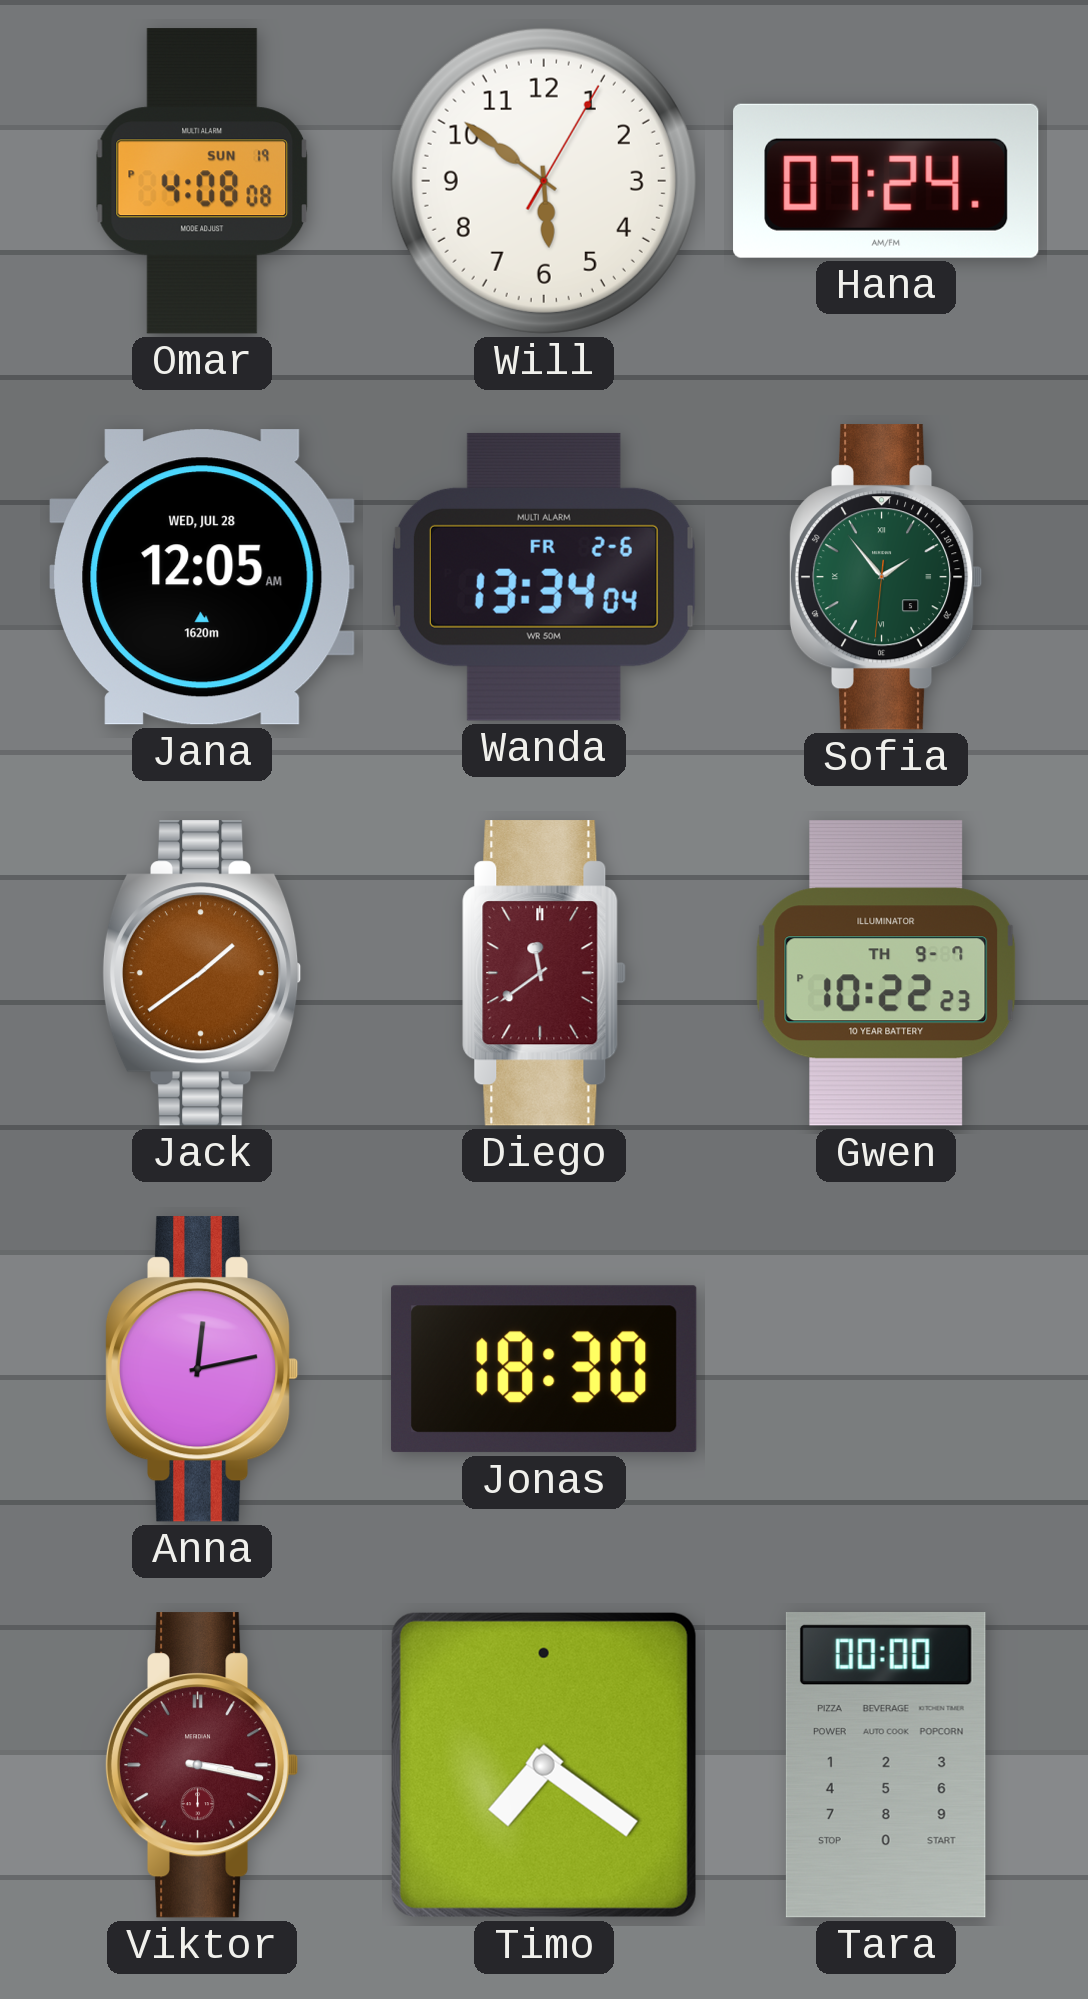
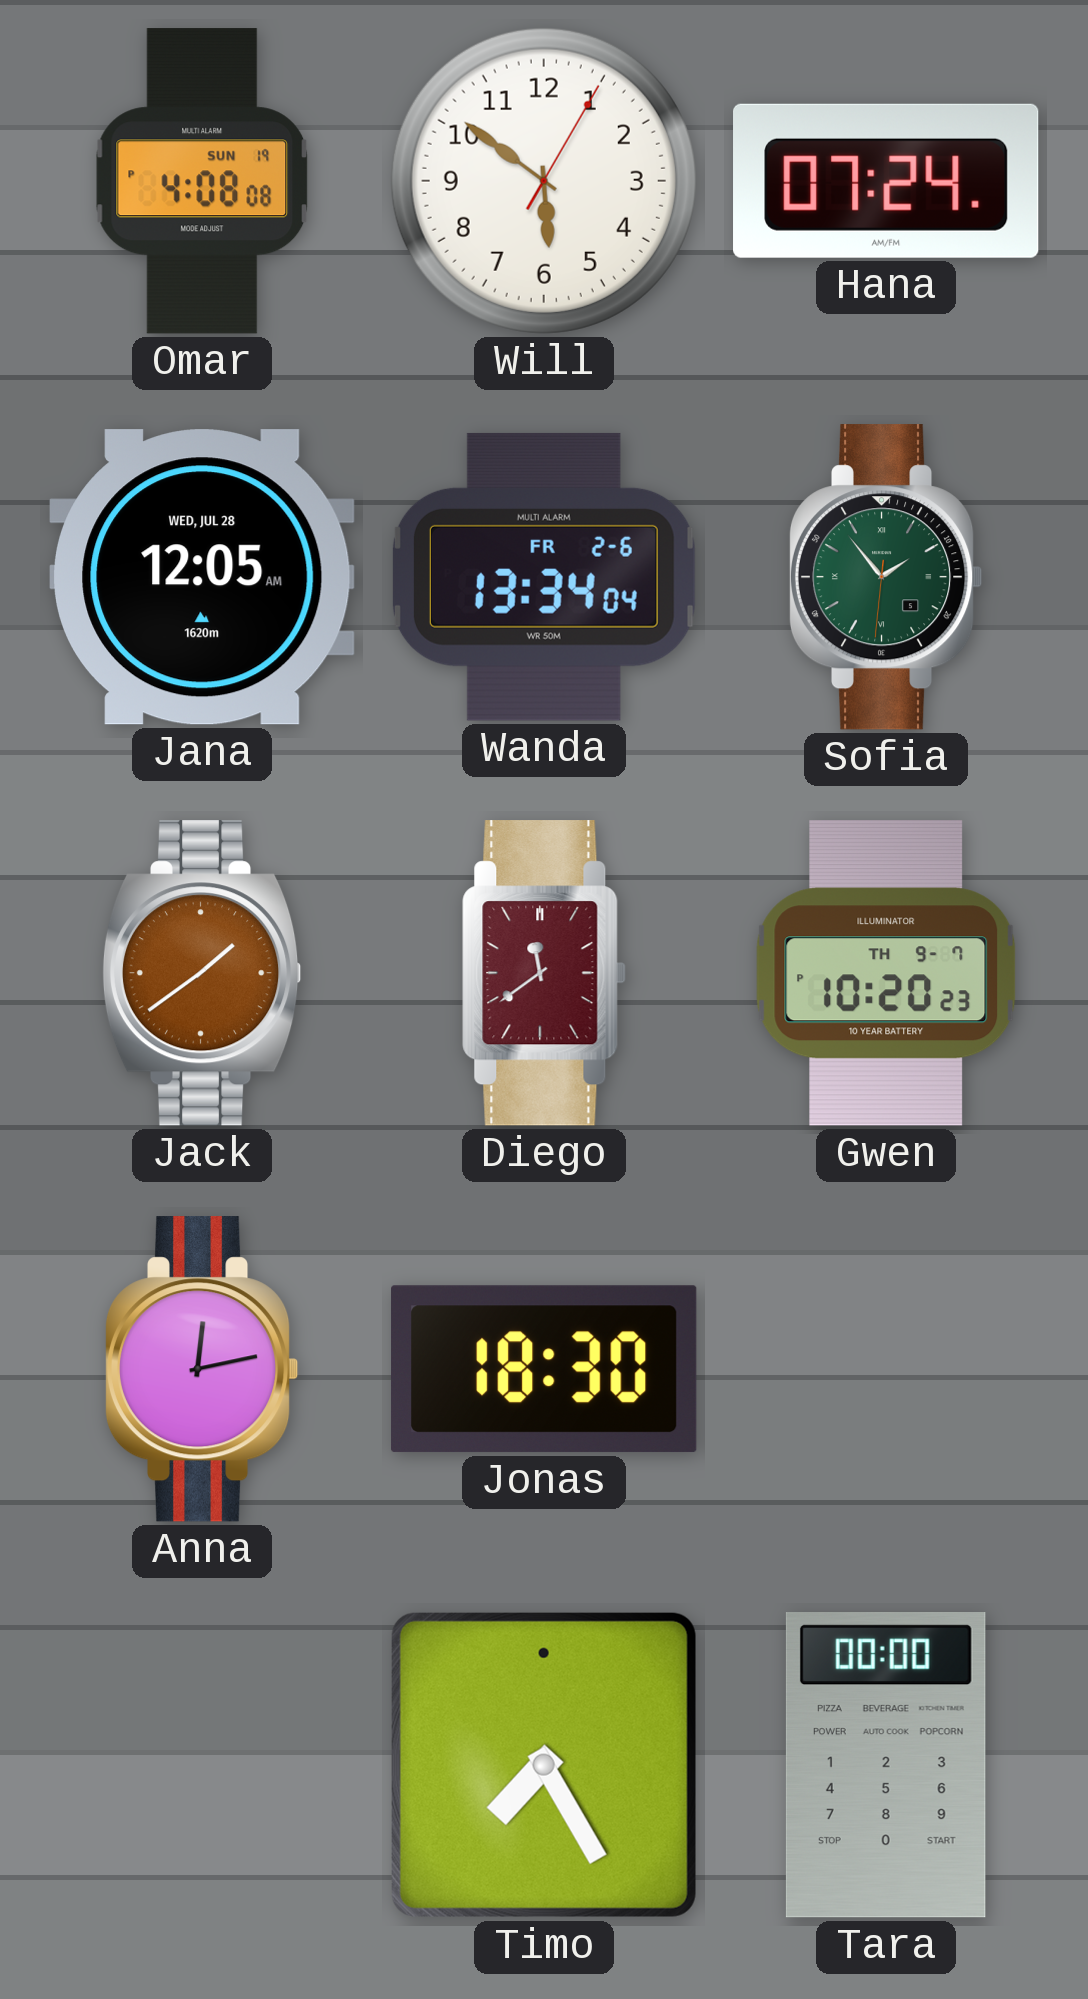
Gwen: 10:22 -> 10:20
Viktor: 3:17 -> none
Timo: 7:21 -> 7:25
